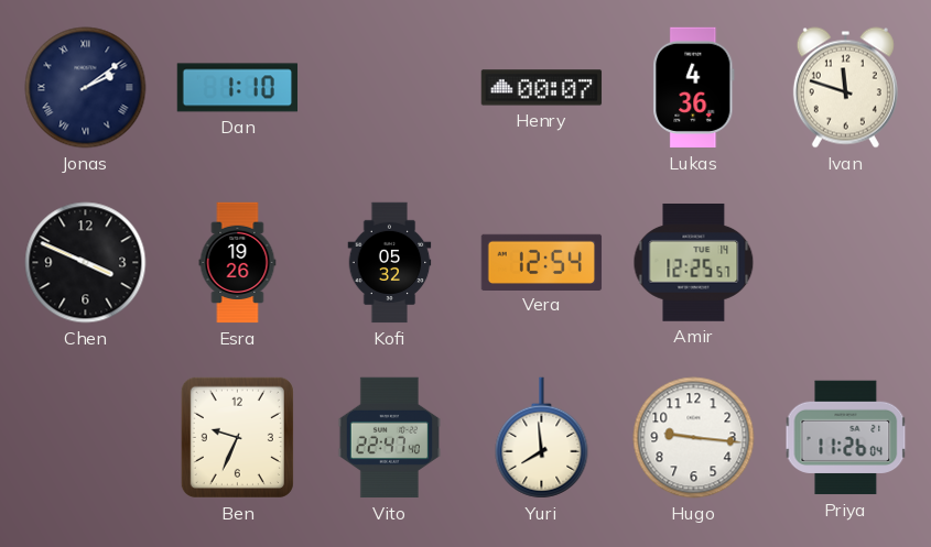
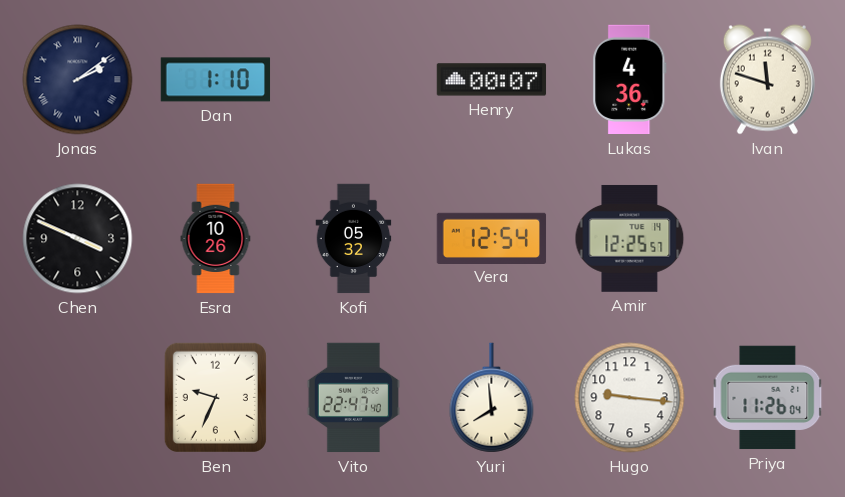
Esra: 19:26 -> 10:26
